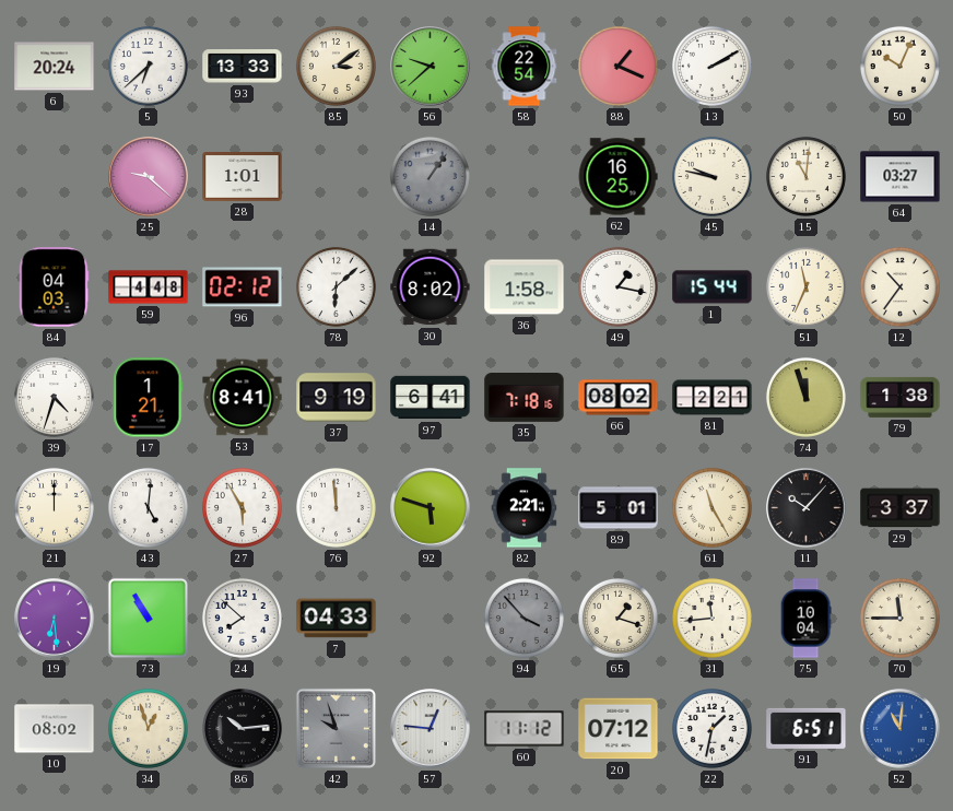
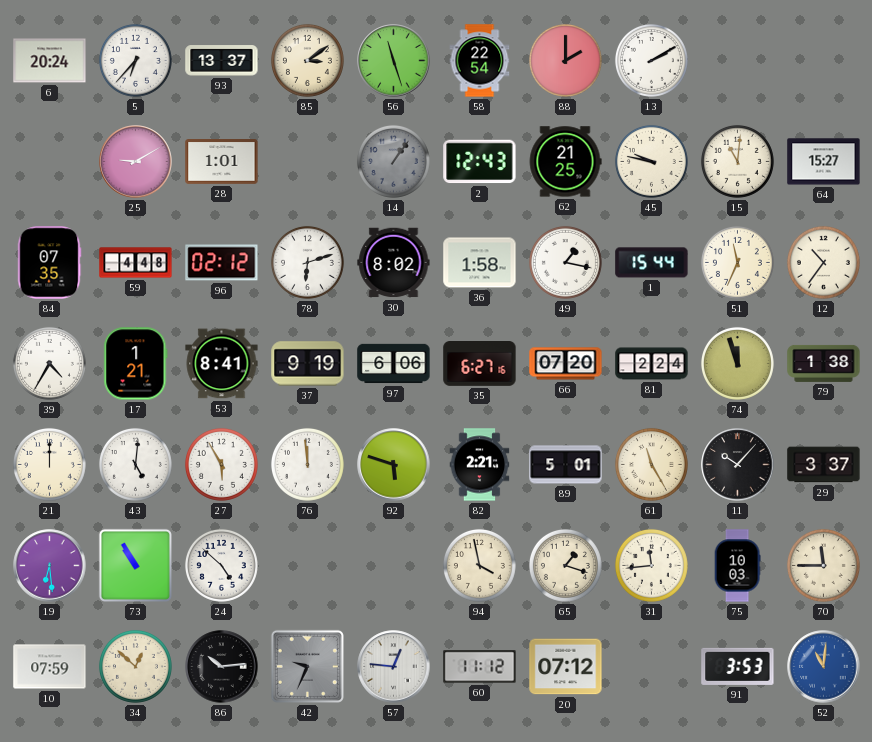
5: 6:38 -> 6:37
93: 13:33 -> 13:37
56: 9:38 -> 11:27
88: 1:19 -> 2:00
50: 10:04 -> none
25: 9:22 -> 9:10
2: none -> 12:43
62: 16:25 -> 21:25
64: 03:27 -> 15:27
84: 04:03 -> 07:35
78: 6:08 -> 6:12
39: 4:33 -> 4:35
97: 6:41 -> 6:06
35: 7:18 -> 6:27
66: 08:02 -> 07:20
81: 2:21 -> 2:24
24: 7:52 -> 4:52
7: 04:33 -> none
94: 3:53 -> 3:58
94 dial: grey -> cream
75: 10:04 -> 10:03
10: 08:02 -> 07:59
34: 12:57 -> 12:52
42: 9:57 -> 9:34
22: 1:32 -> none
91: 6:51 -> 3:53
